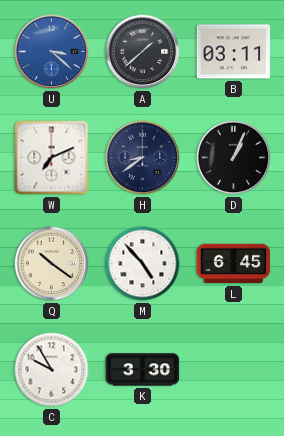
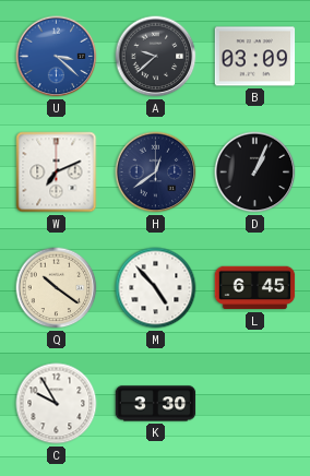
A: 1:38 -> 9:38
B: 03:11 -> 03:09
H: 8:39 -> 12:39
